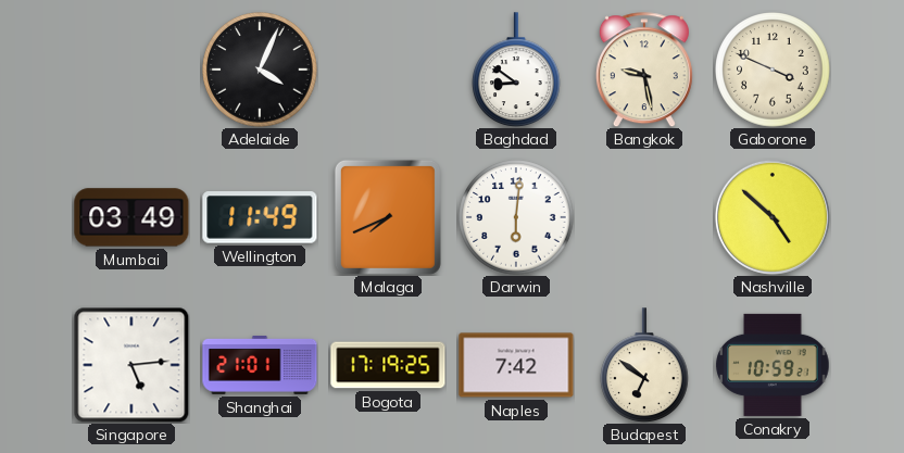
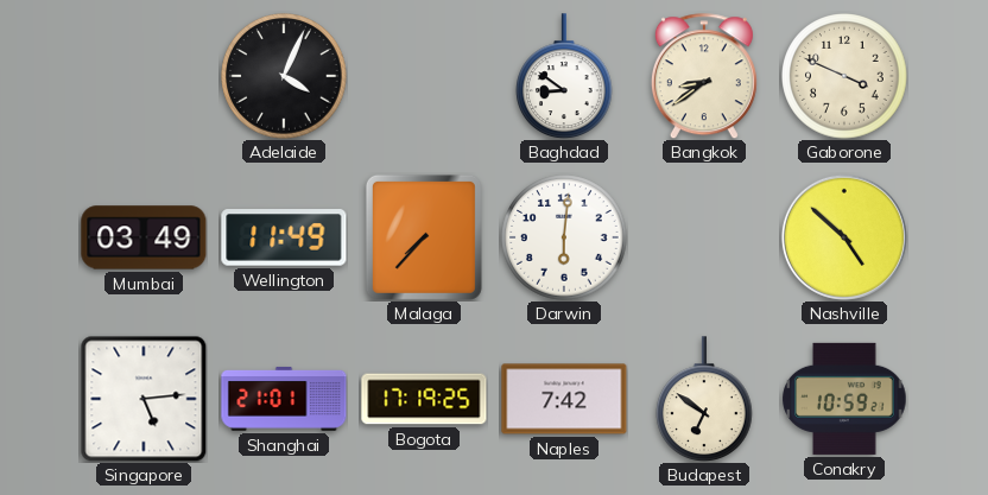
Bangkok: 9:28 -> 8:39
Malaga: 7:41 -> 7:37
